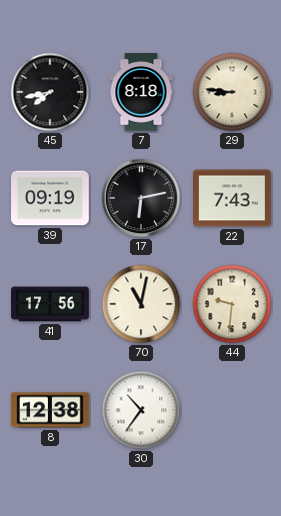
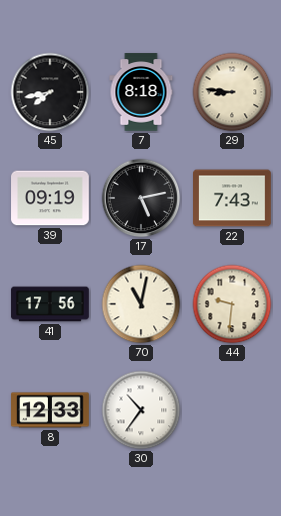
17: 6:13 -> 5:13
8: 12:38 -> 12:33
